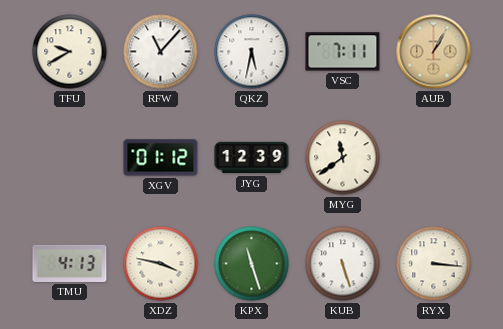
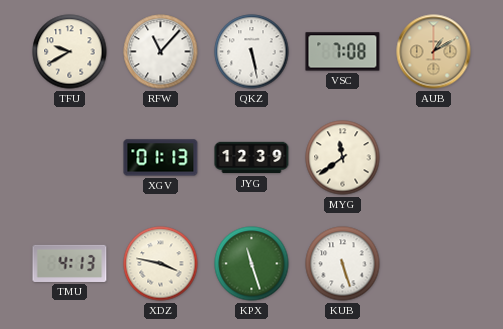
QKZ: 5:32 -> 5:28
VSC: 7:11 -> 7:08
AUB: 1:05 -> 1:10
XGV: 01:12 -> 01:13
RYX: 3:16 -> none
